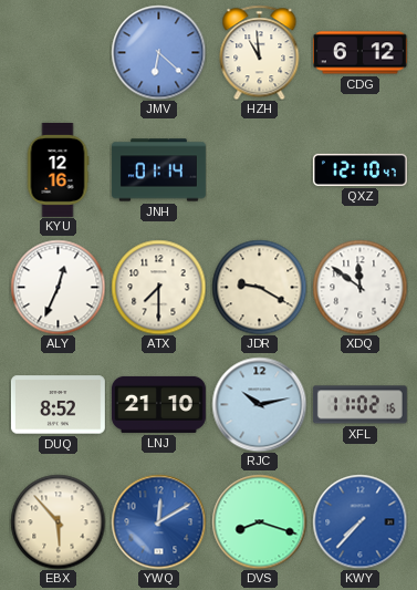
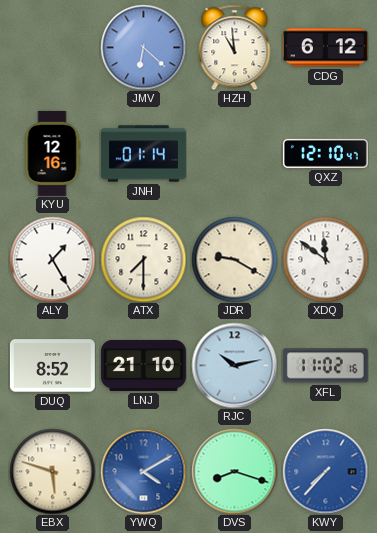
ALY: 12:34 -> 1:25
EBX: 5:53 -> 5:48
YWQ: 12:10 -> 4:10
